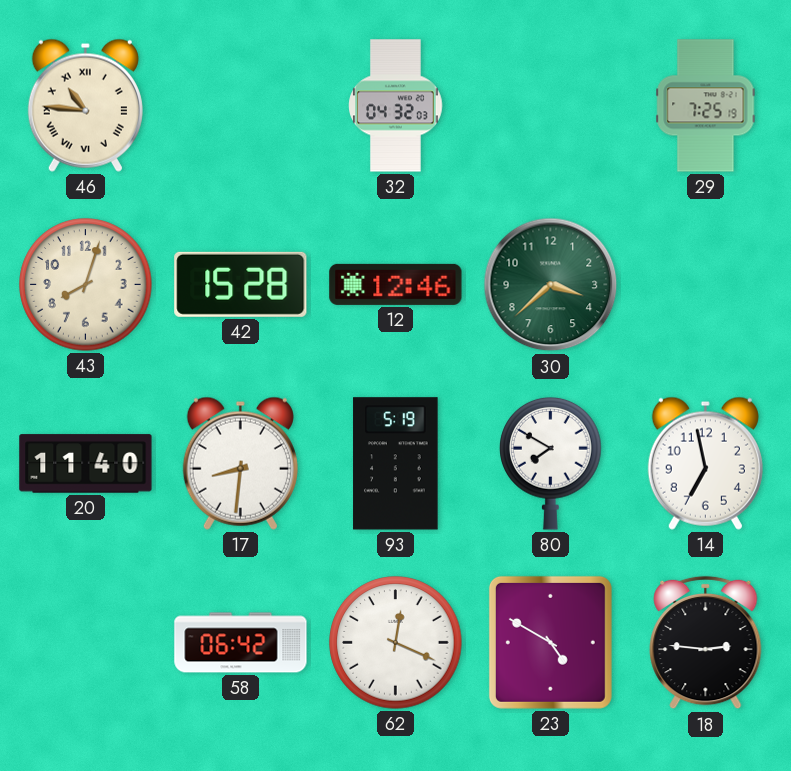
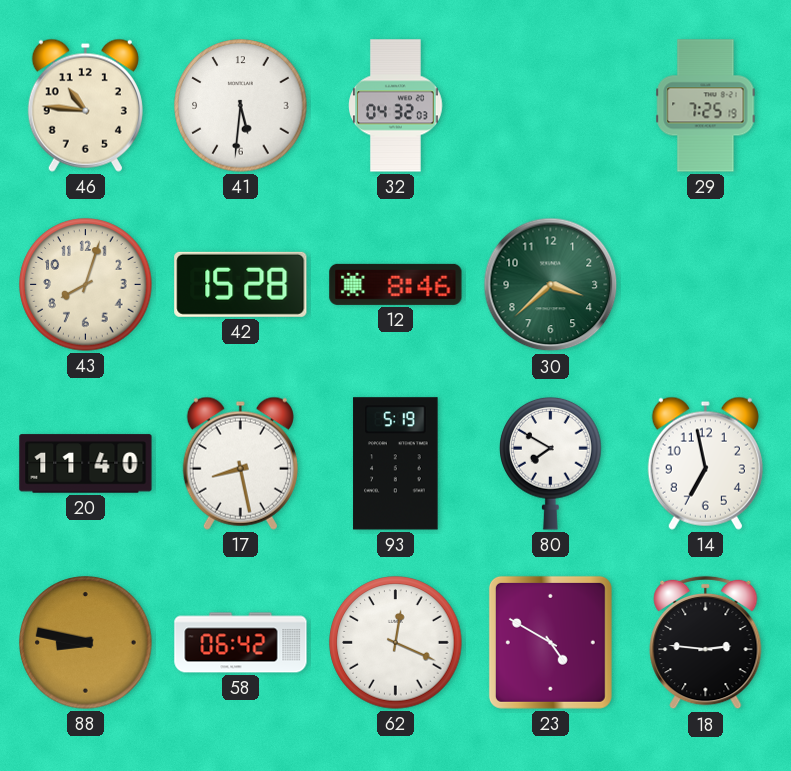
46 numerals: Roman -> Arabic
41: none -> 5:31
12: 12:46 -> 8:46
17: 8:31 -> 8:28
88: none -> 8:47
